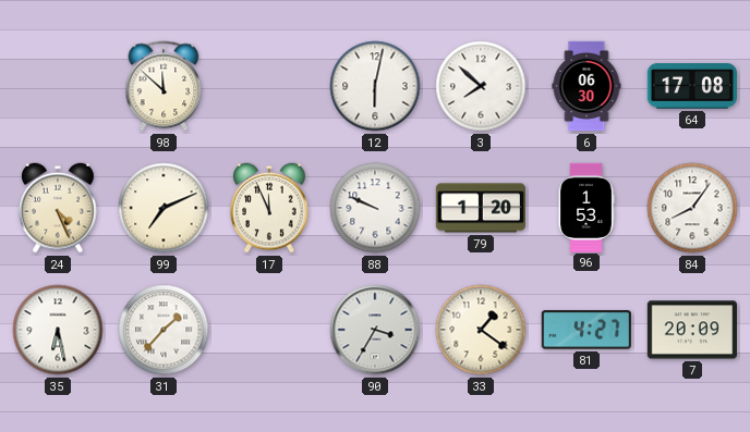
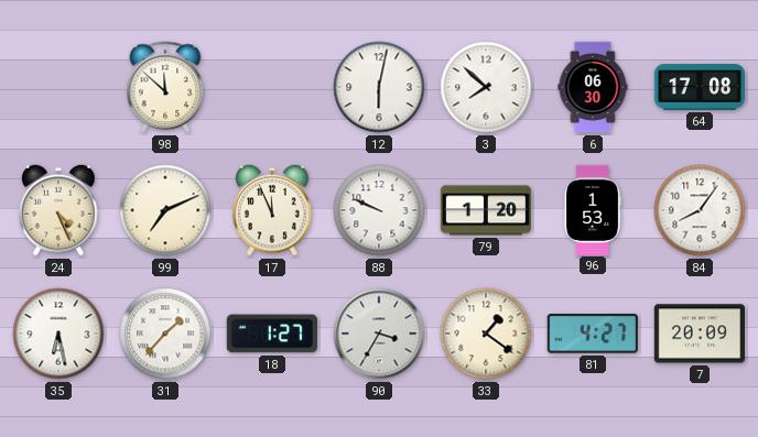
18: none -> 1:27
